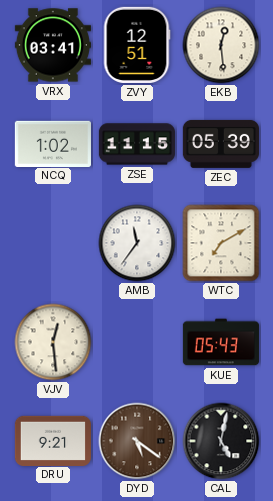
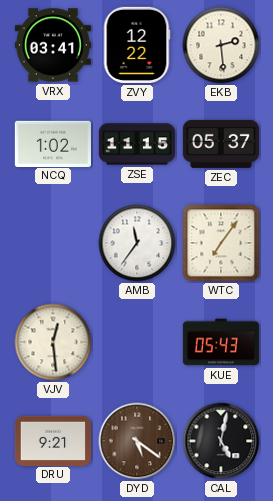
ZVY: 12:51 -> 12:22
EKB: 12:29 -> 2:29
ZEC: 05:39 -> 05:37
WTC: 7:10 -> 7:06
